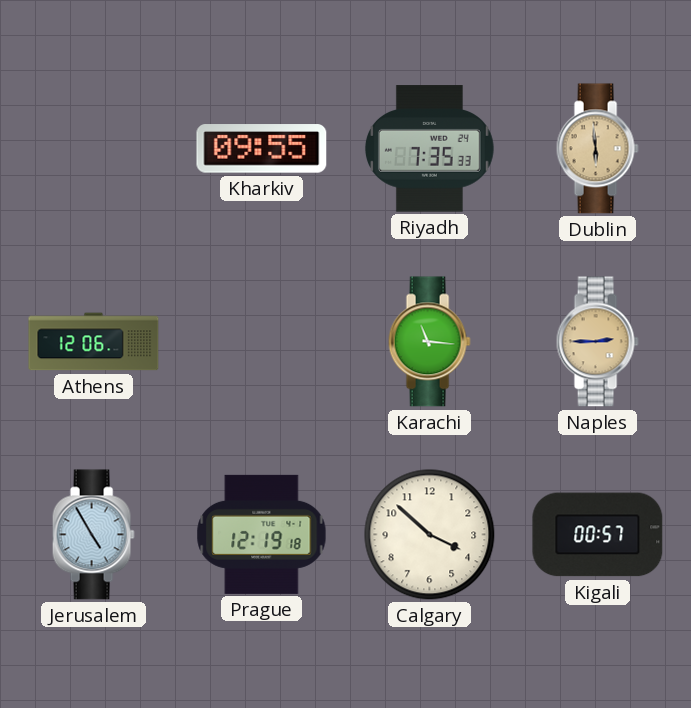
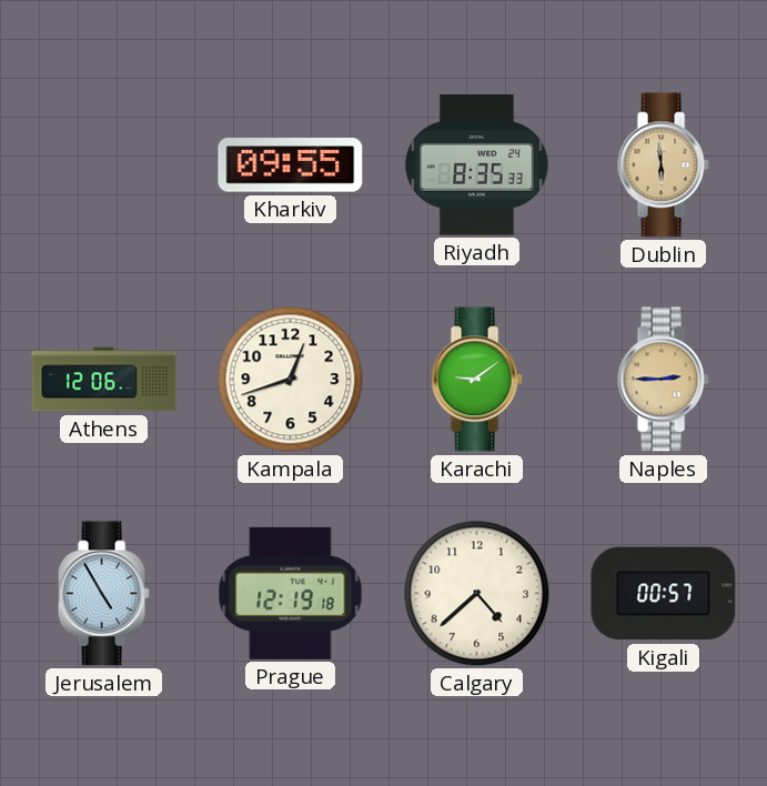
Riyadh: 7:35 -> 8:35
Kampala: none -> 12:42
Karachi: 11:16 -> 9:09
Calgary: 3:52 -> 4:38
